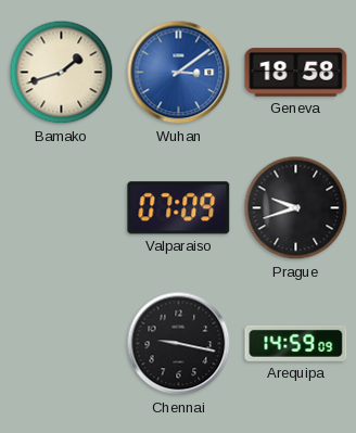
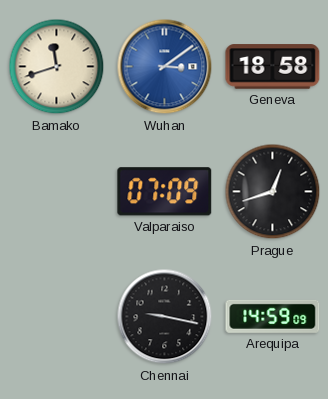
Bamako: 1:42 -> 11:42
Prague: 9:42 -> 12:42
